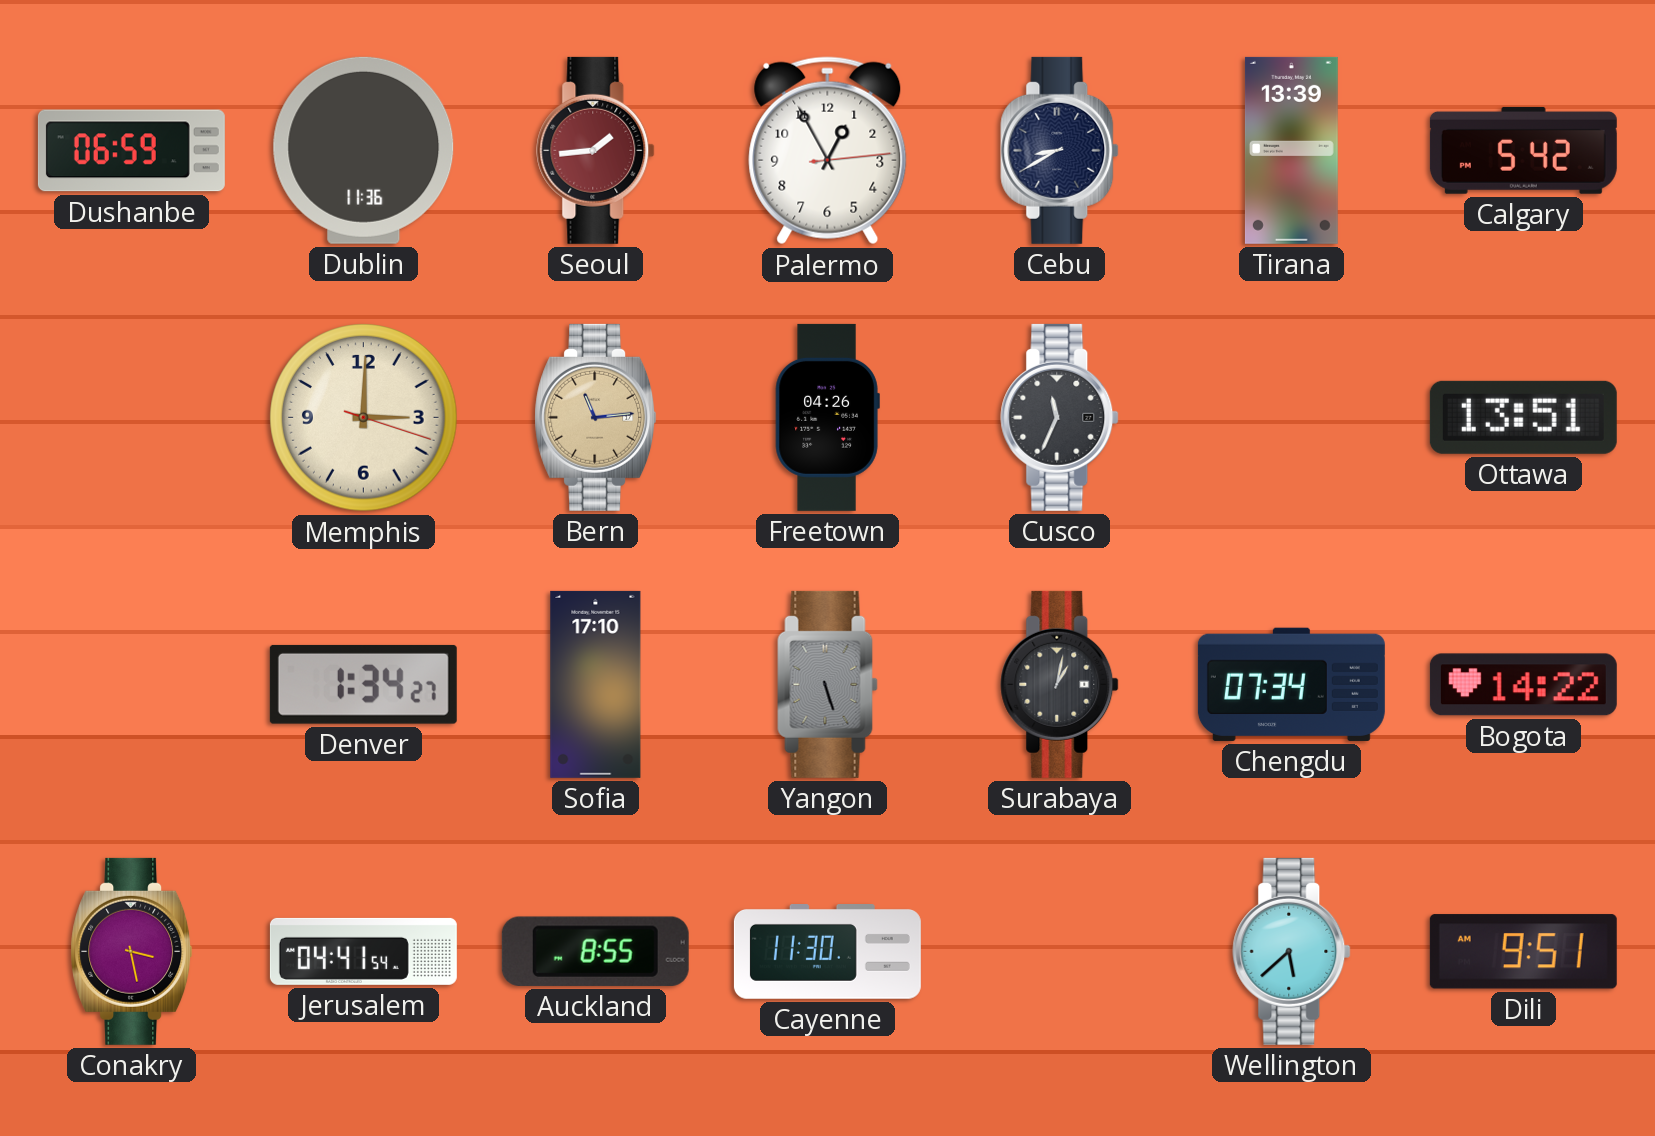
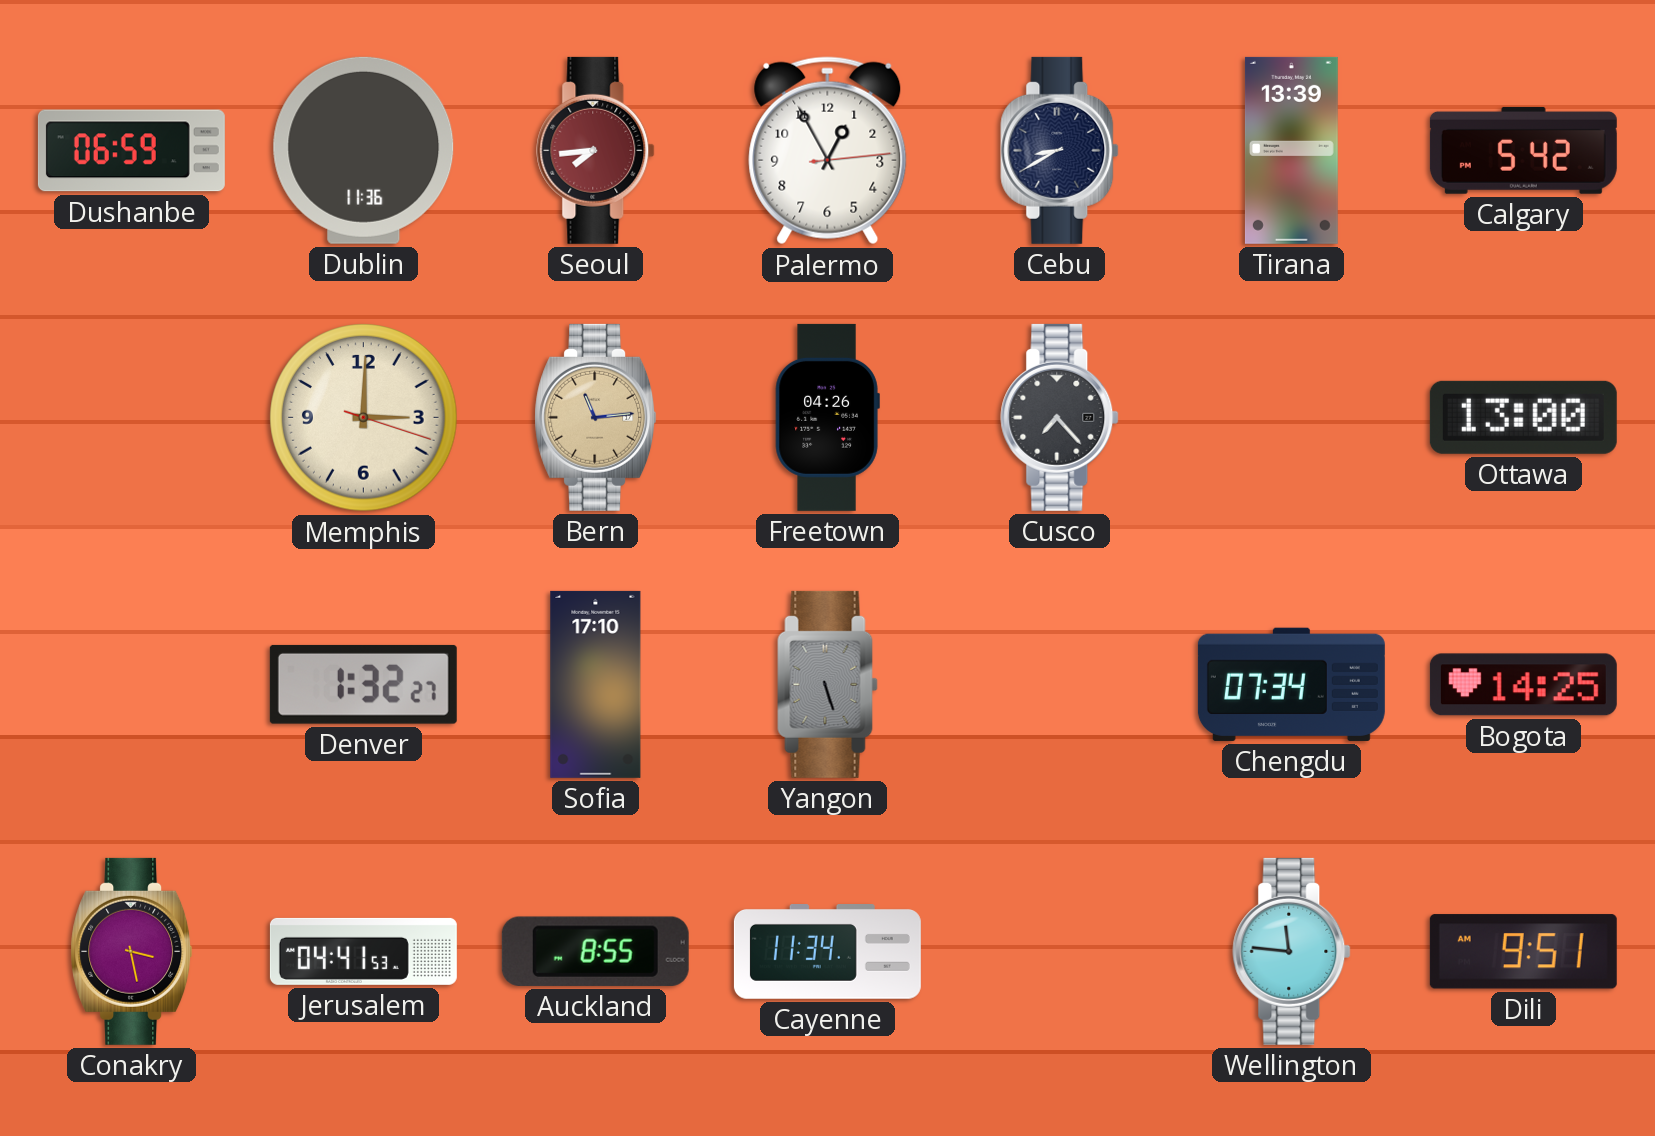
Seoul: 1:44 -> 7:44
Cusco: 11:34 -> 7:23
Ottawa: 13:51 -> 13:00
Denver: 1:34 -> 1:32
Surabaya: 1:02 -> none
Bogota: 14:22 -> 14:25
Jerusalem: 04:41:54 -> 04:41:53
Cayenne: 11:30 -> 11:34
Wellington: 5:38 -> 11:46
